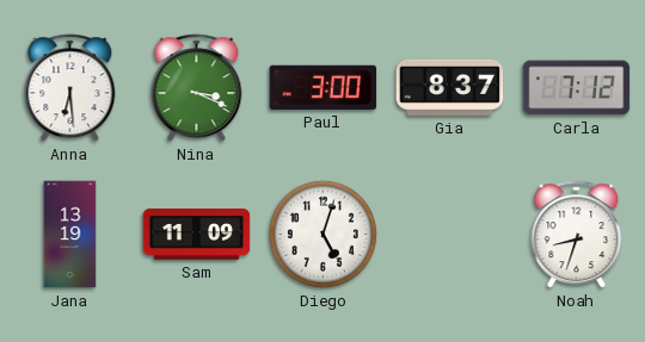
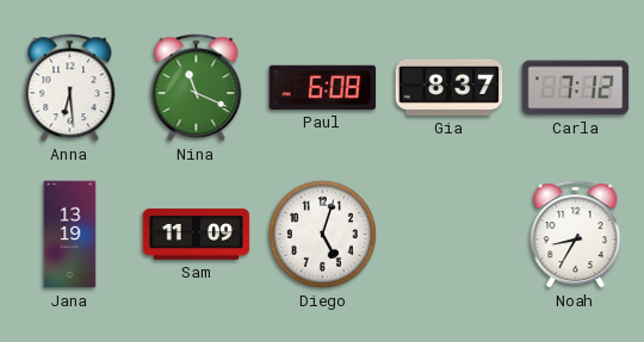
Nina: 3:19 -> 11:19
Paul: 3:00 -> 6:08
Noah: 8:33 -> 8:35
